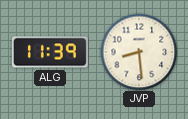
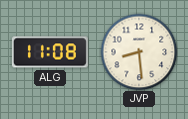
ALG: 11:39 -> 11:08
